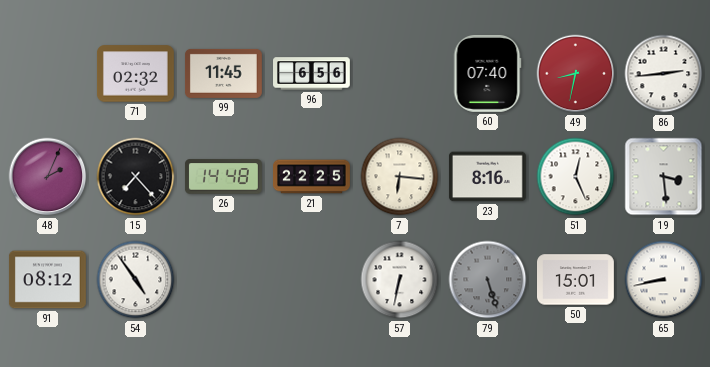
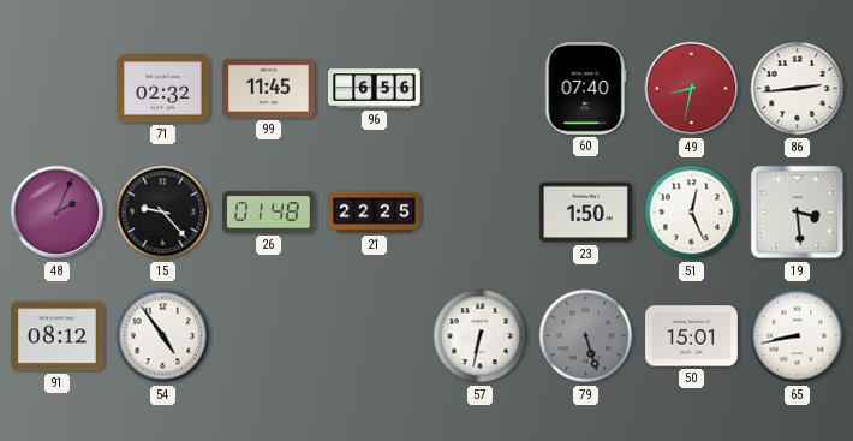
15: 7:23 -> 9:23
26: 14:48 -> 01:48
7: 6:16 -> none
23: 8:16 -> 1:50
